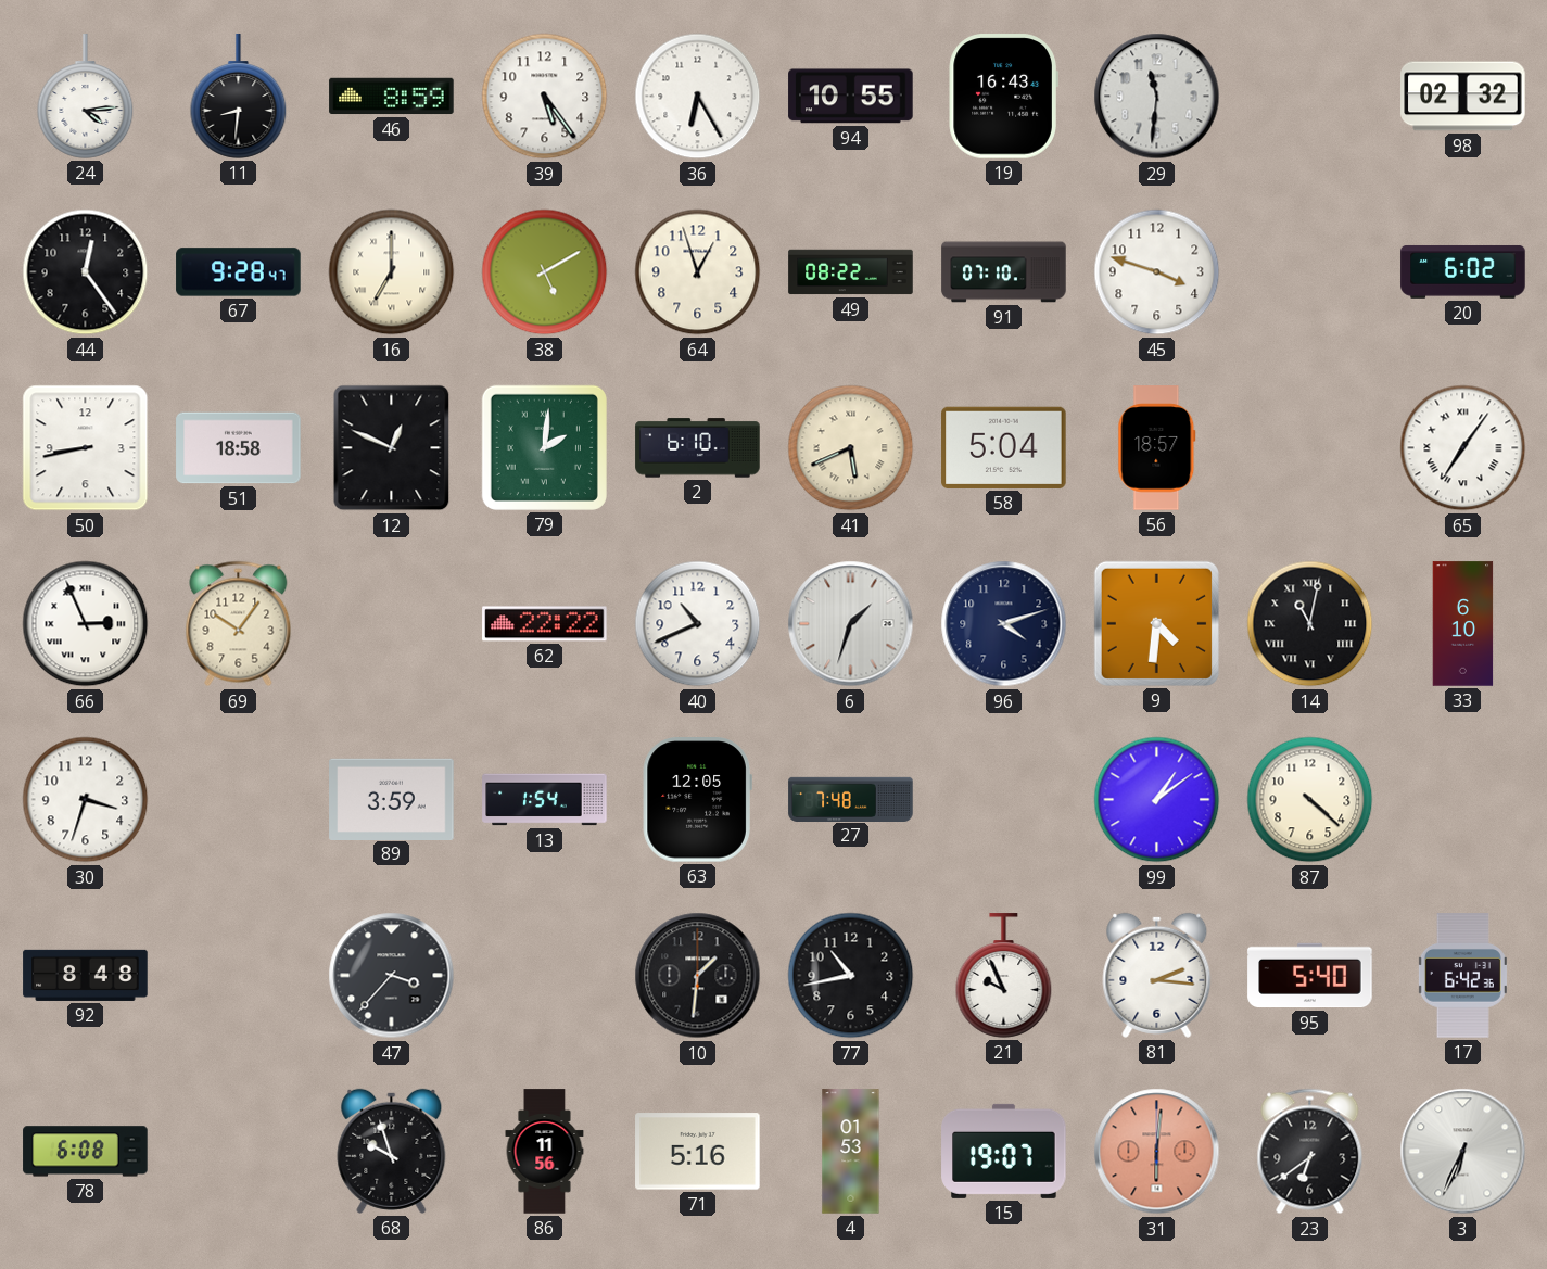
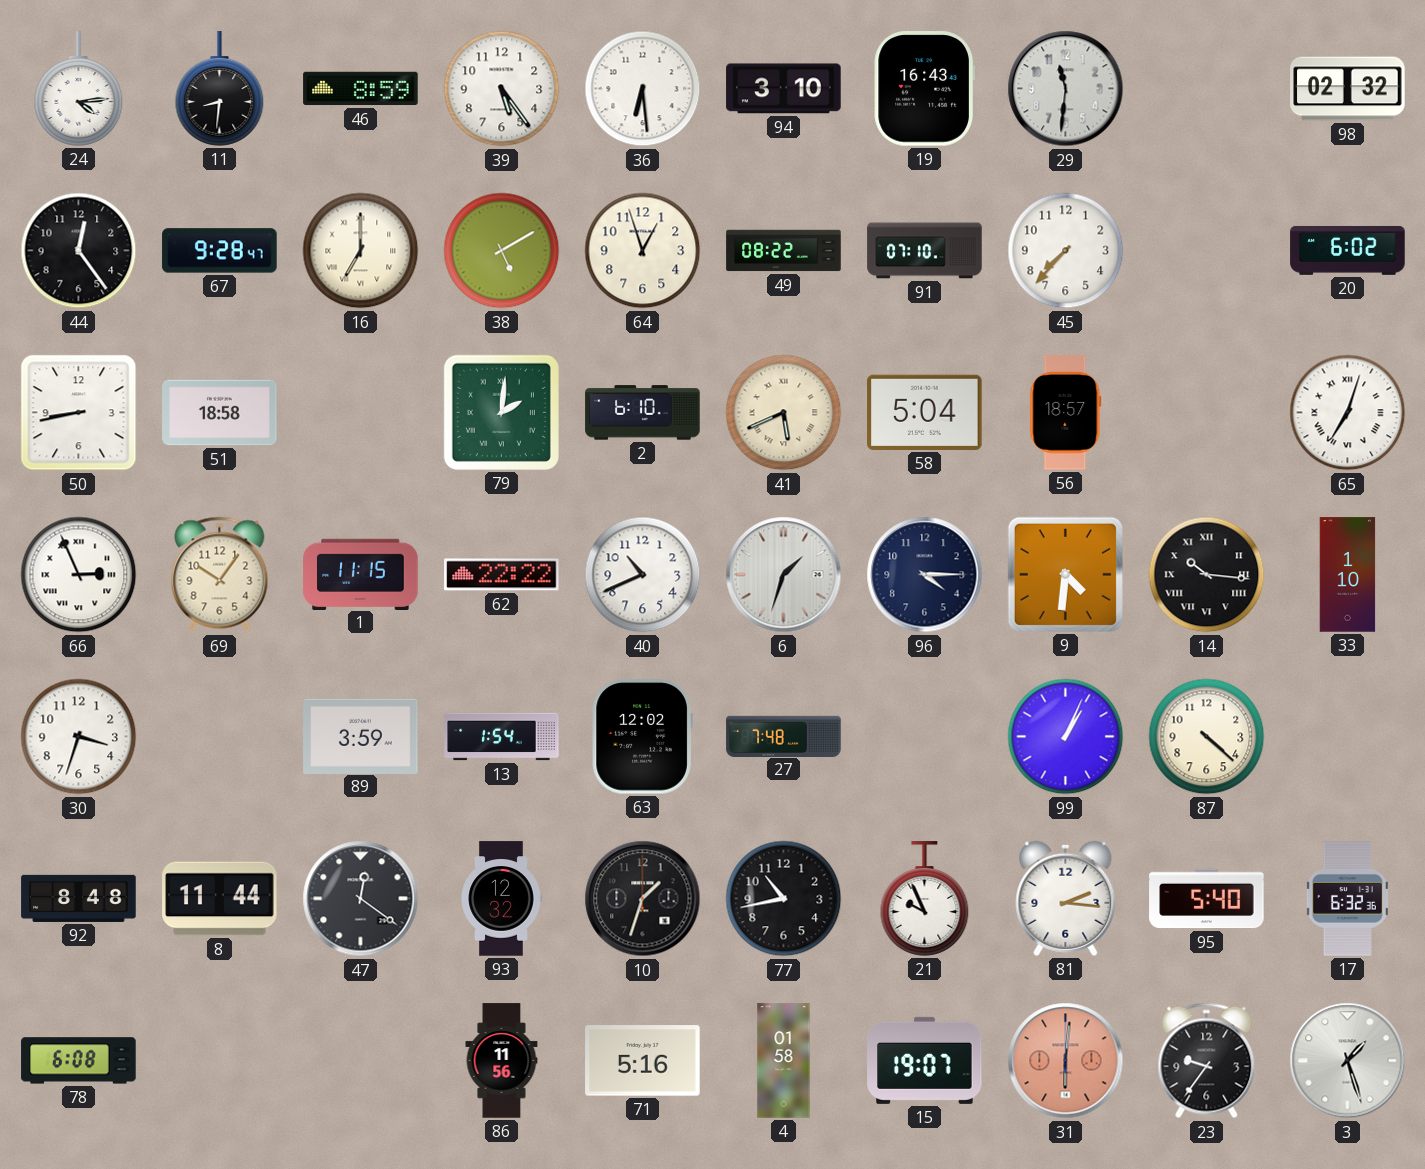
36: 6:25 -> 6:29
94: 10:55 -> 3:10
45: 3:48 -> 7:37
12: 12:49 -> none
65: 7:06 -> 7:03
1: none -> 11:15
96: 4:12 -> 4:15
14: 11:02 -> 10:16
33: 6:10 -> 1:10
63: 12:05 -> 12:02
99: 1:09 -> 1:04
8: none -> 11:44
47: 3:37 -> 12:21
93: none -> 12:32
10: 1:31 -> 1:33
17: 6:42 -> 6:32
68: 9:57 -> none
4: 01:53 -> 01:58
23: 6:39 -> 9:36
3: 6:34 -> 1:27
